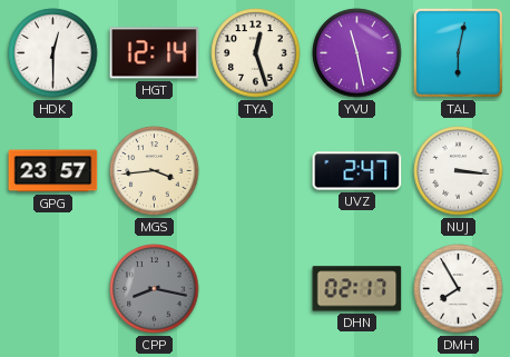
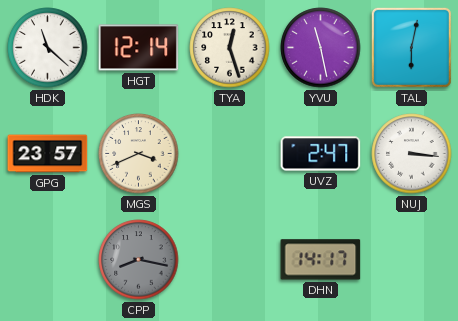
HDK: 12:30 -> 11:22
MGS: 3:44 -> 3:41
DHN: 02:17 -> 14:17
DMH: 7:55 -> none
